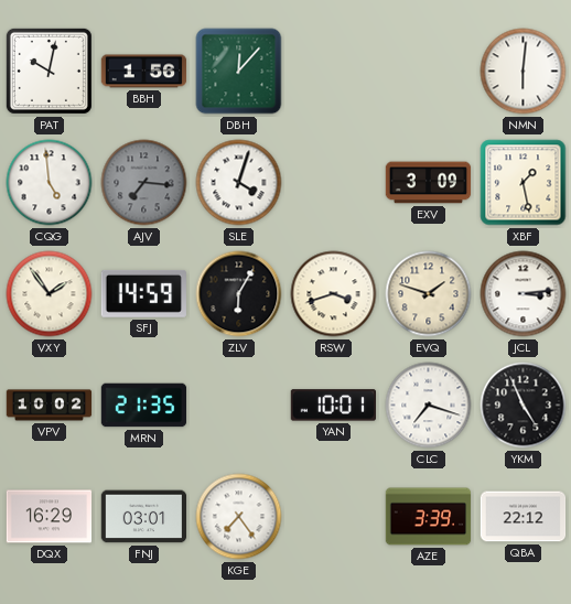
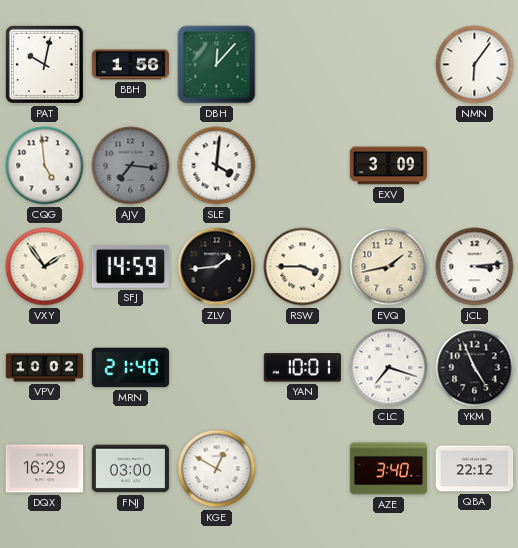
NMN: 6:01 -> 6:06
SLE: 4:03 -> 4:01
XBF: 1:28 -> none
ZLV: 6:05 -> 1:44
RSW: 3:42 -> 3:45
EVQ: 1:48 -> 1:43
MRN: 21:35 -> 21:40
FNJ: 03:01 -> 03:00
KGE: 7:24 -> 12:50
AZE: 3:39 -> 3:40
